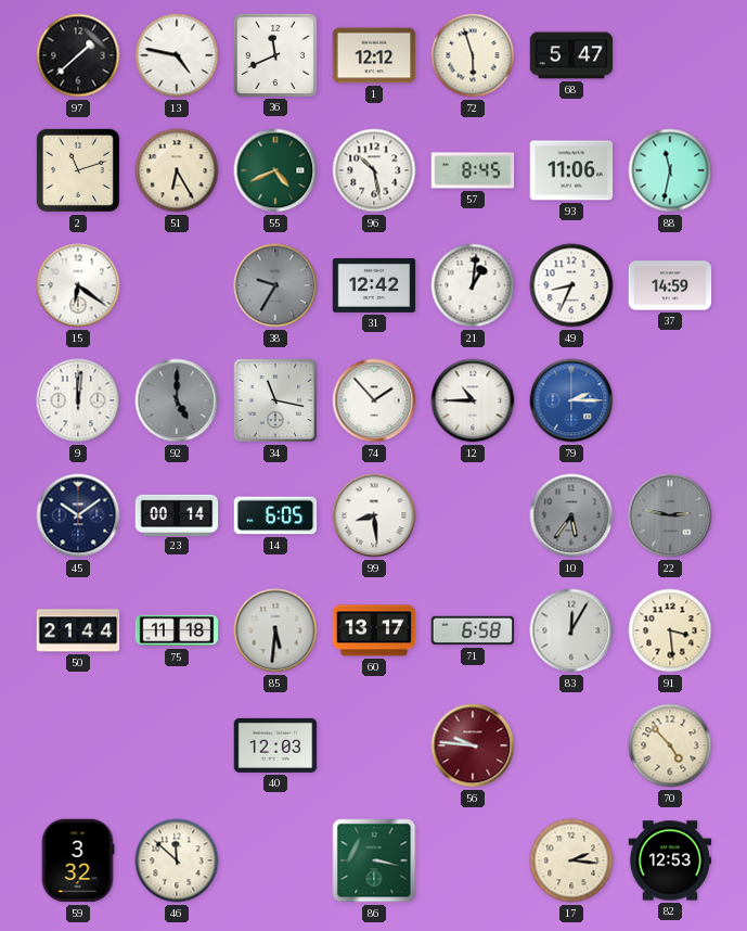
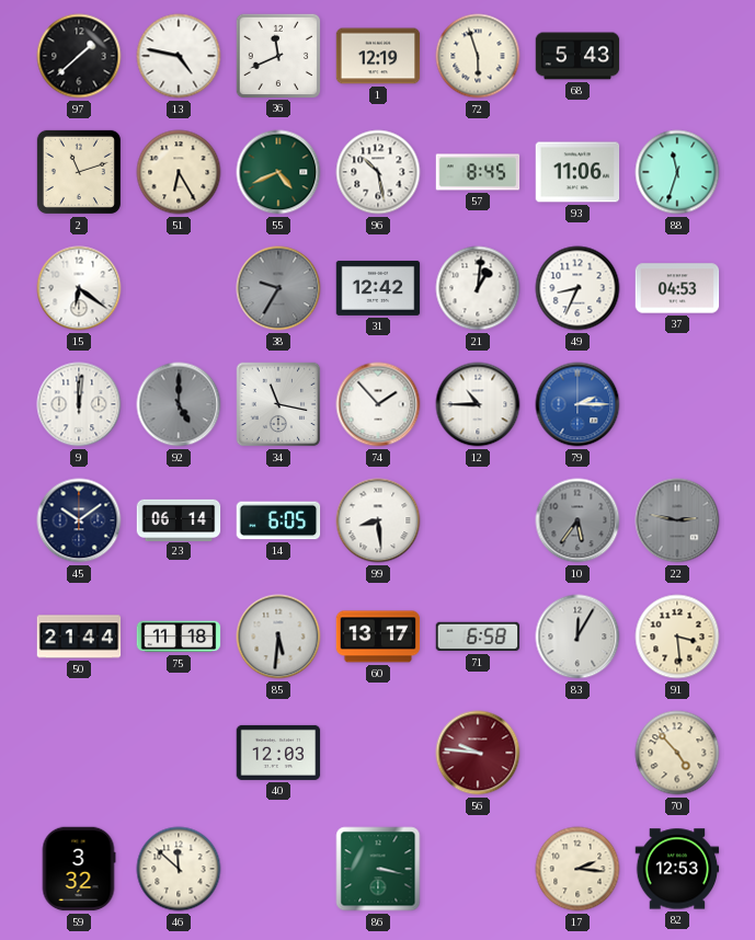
1: 12:12 -> 12:19
68: 5:47 -> 5:43
88: 11:32 -> 11:33
37: 14:59 -> 04:53
23: 00:14 -> 06:14
